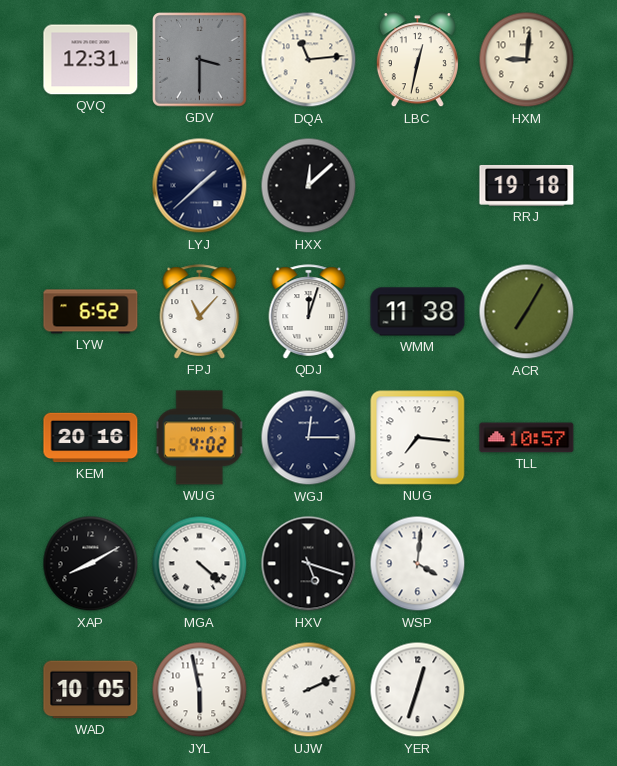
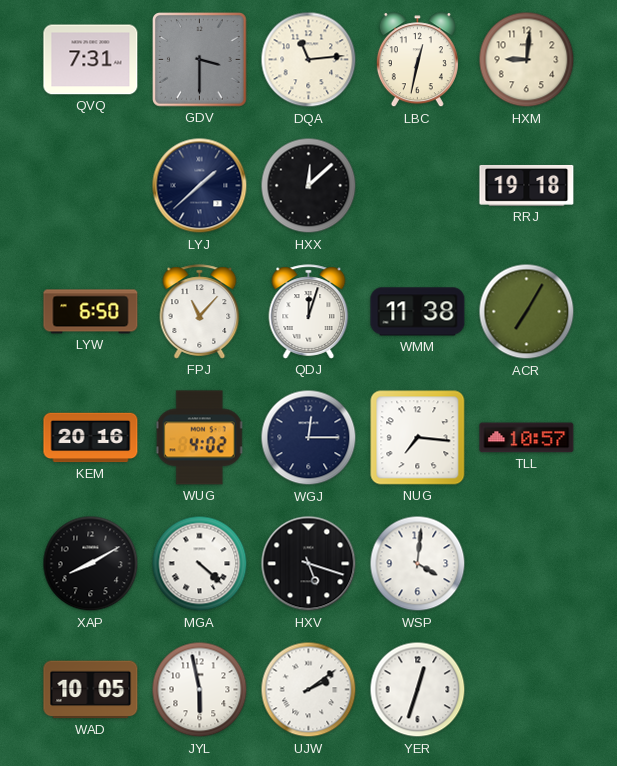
QVQ: 12:31 -> 7:31
LYW: 6:52 -> 6:50
UJW: 2:11 -> 2:09
